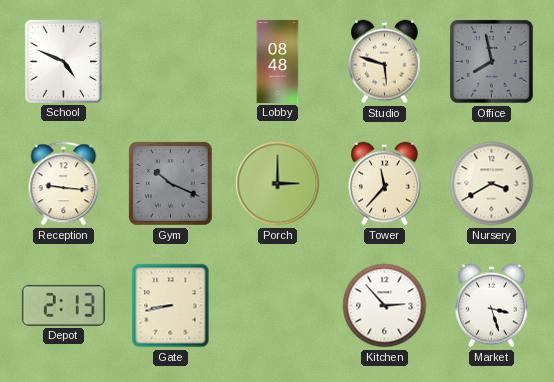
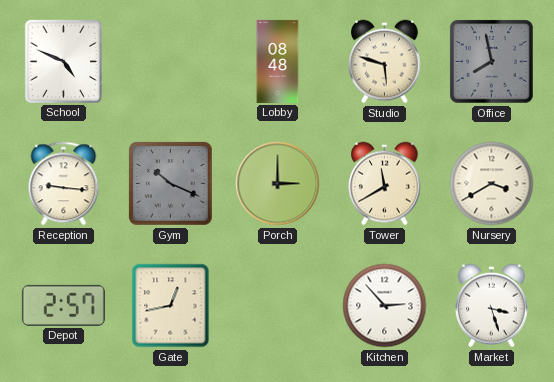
Tower: 11:37 -> 11:40
Depot: 2:13 -> 2:57
Gate: 8:43 -> 12:43
